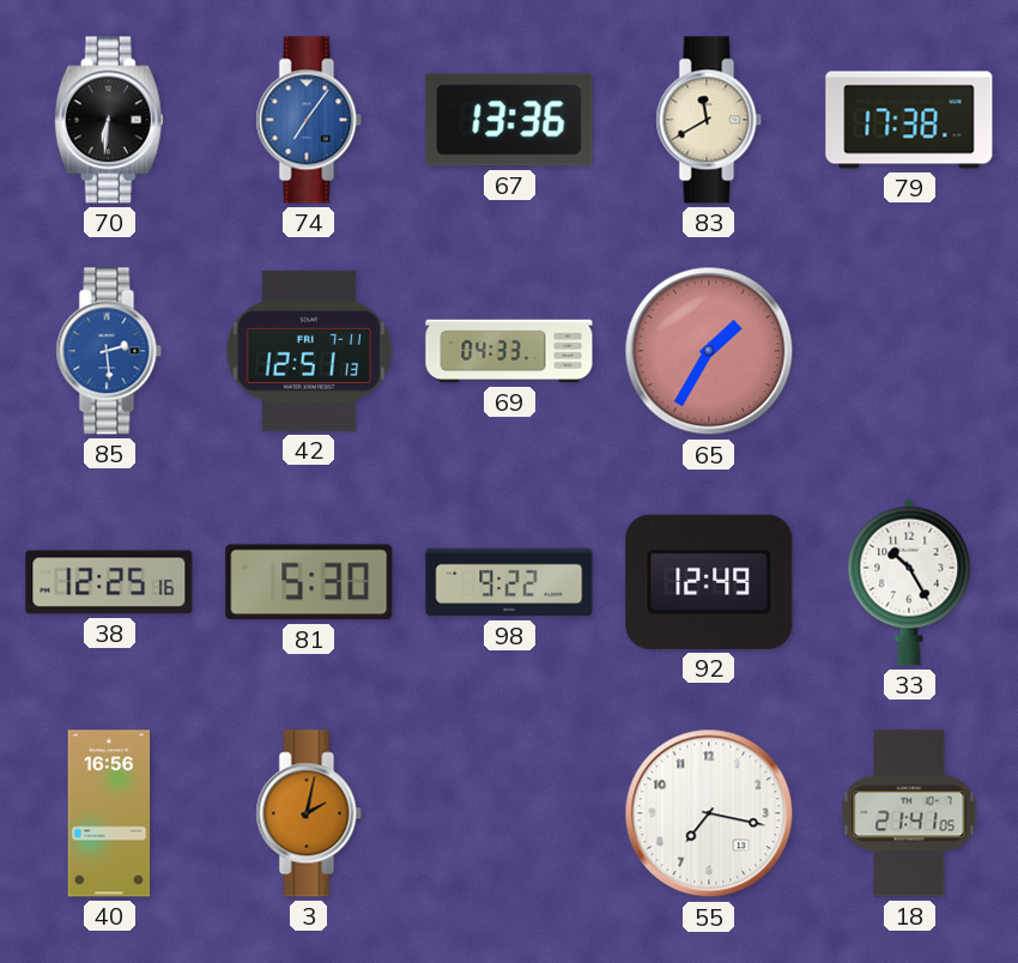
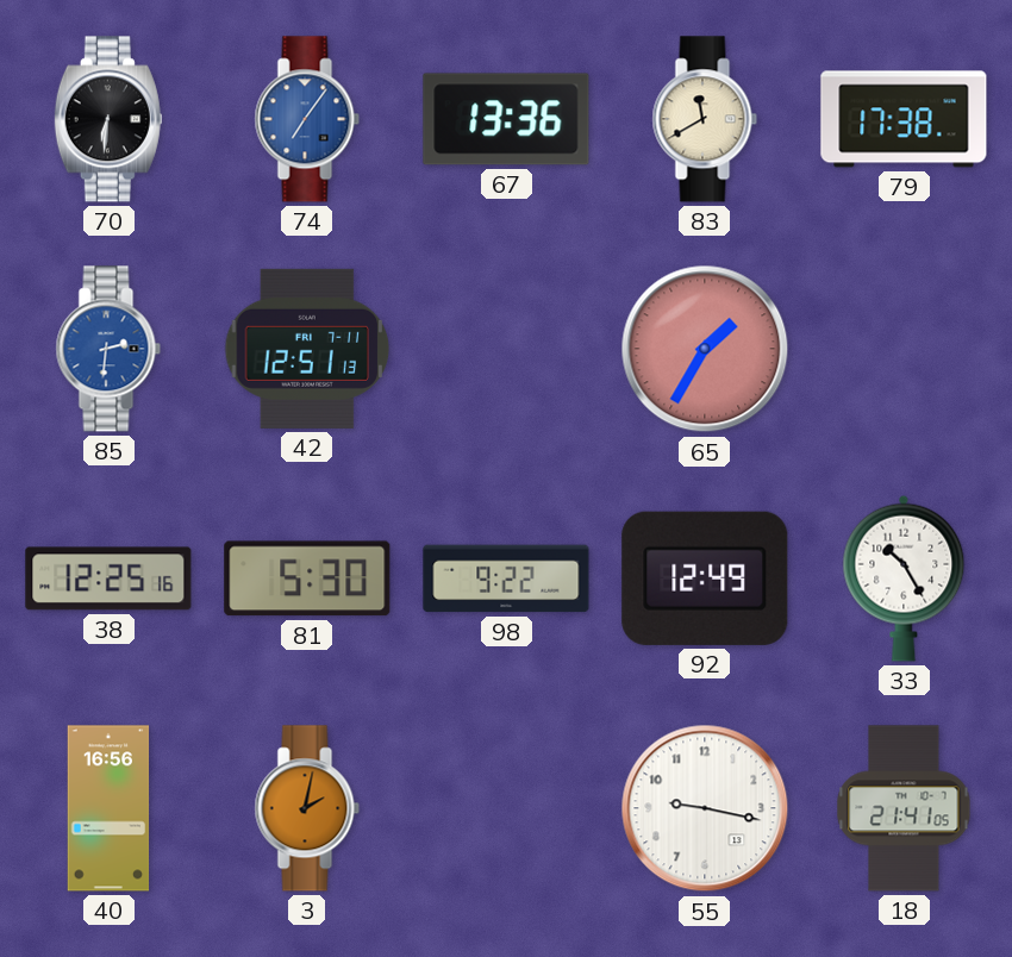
85: 2:29 -> 2:31
69: 04:33 -> none
55: 7:17 -> 9:17
